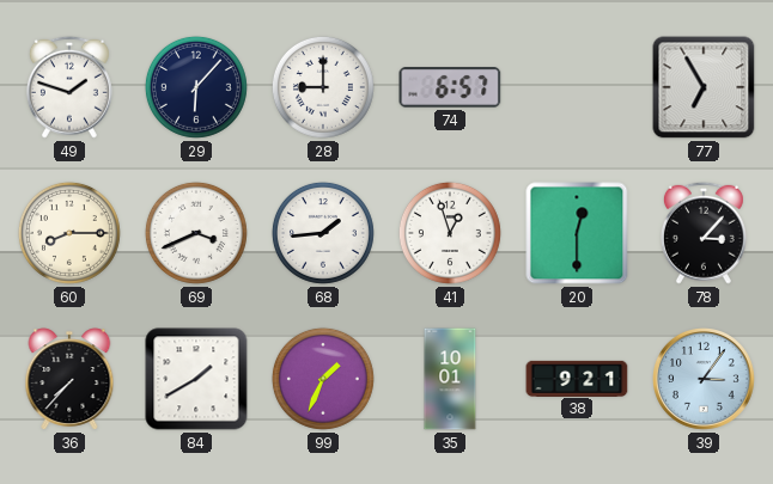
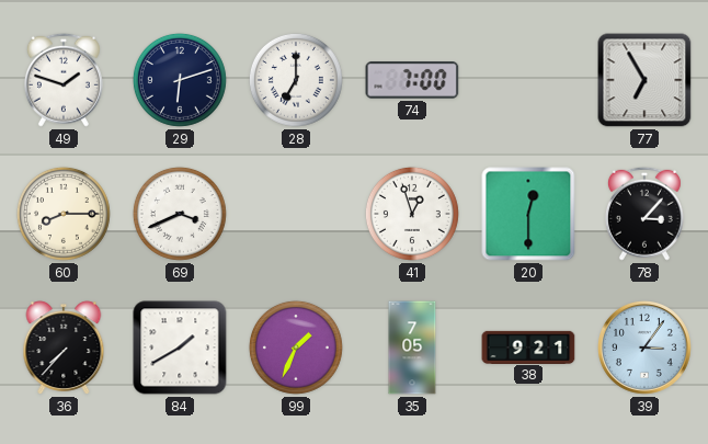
29: 6:07 -> 6:12
28: 9:00 -> 7:00
74: 6:57 -> 7:00
68: 1:44 -> none
35: 10:01 -> 7:05
